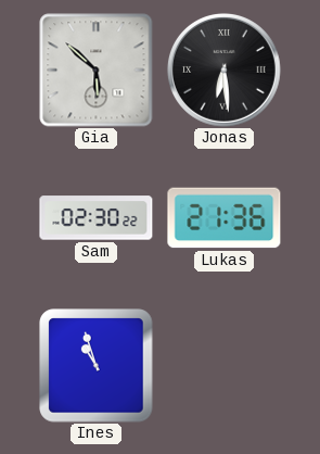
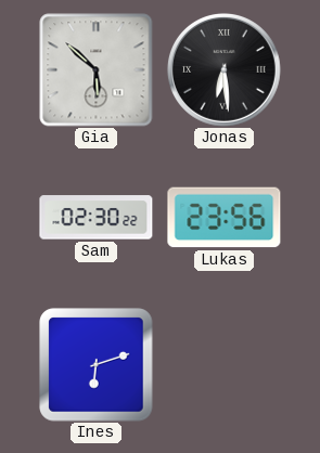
Lukas: 21:36 -> 23:56
Ines: 10:57 -> 6:12
